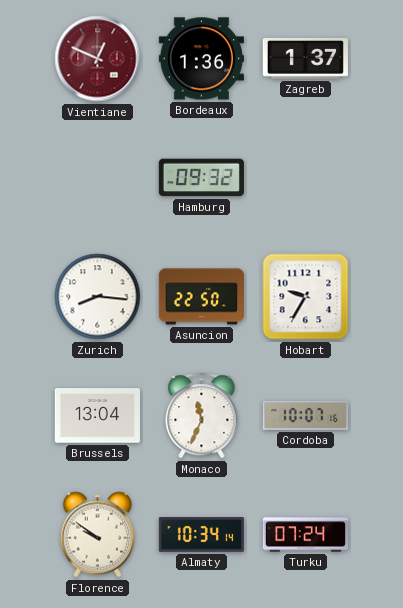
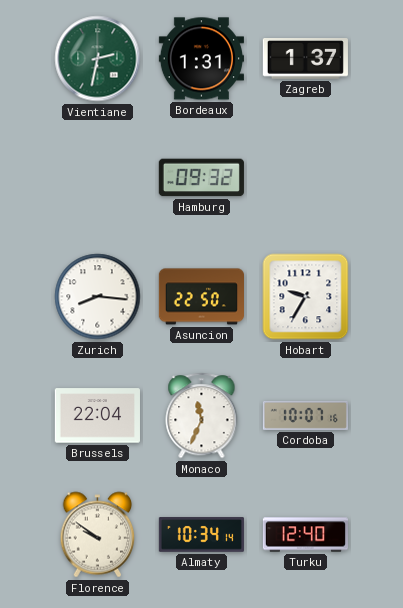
Vientiane: 12:49 -> 2:32
Vientiane dial: burgundy -> green
Bordeaux: 1:36 -> 1:31
Brussels: 13:04 -> 22:04
Turku: 07:24 -> 12:40
